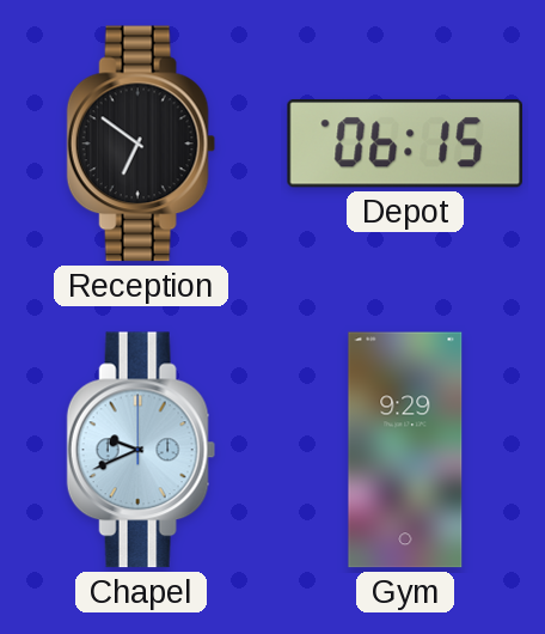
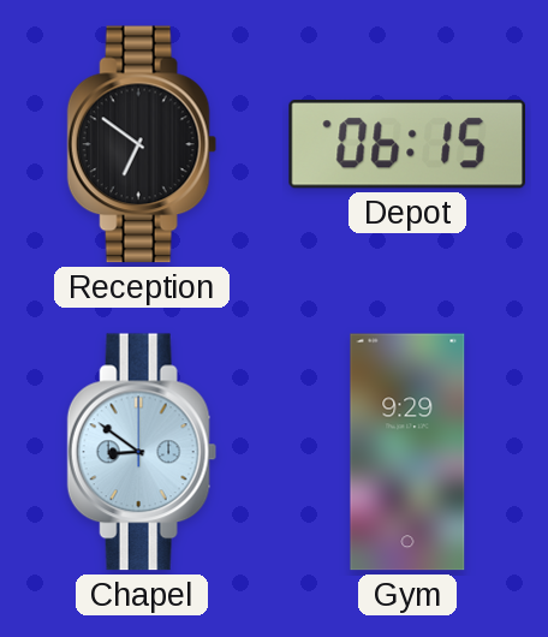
Chapel: 9:41 -> 8:51
